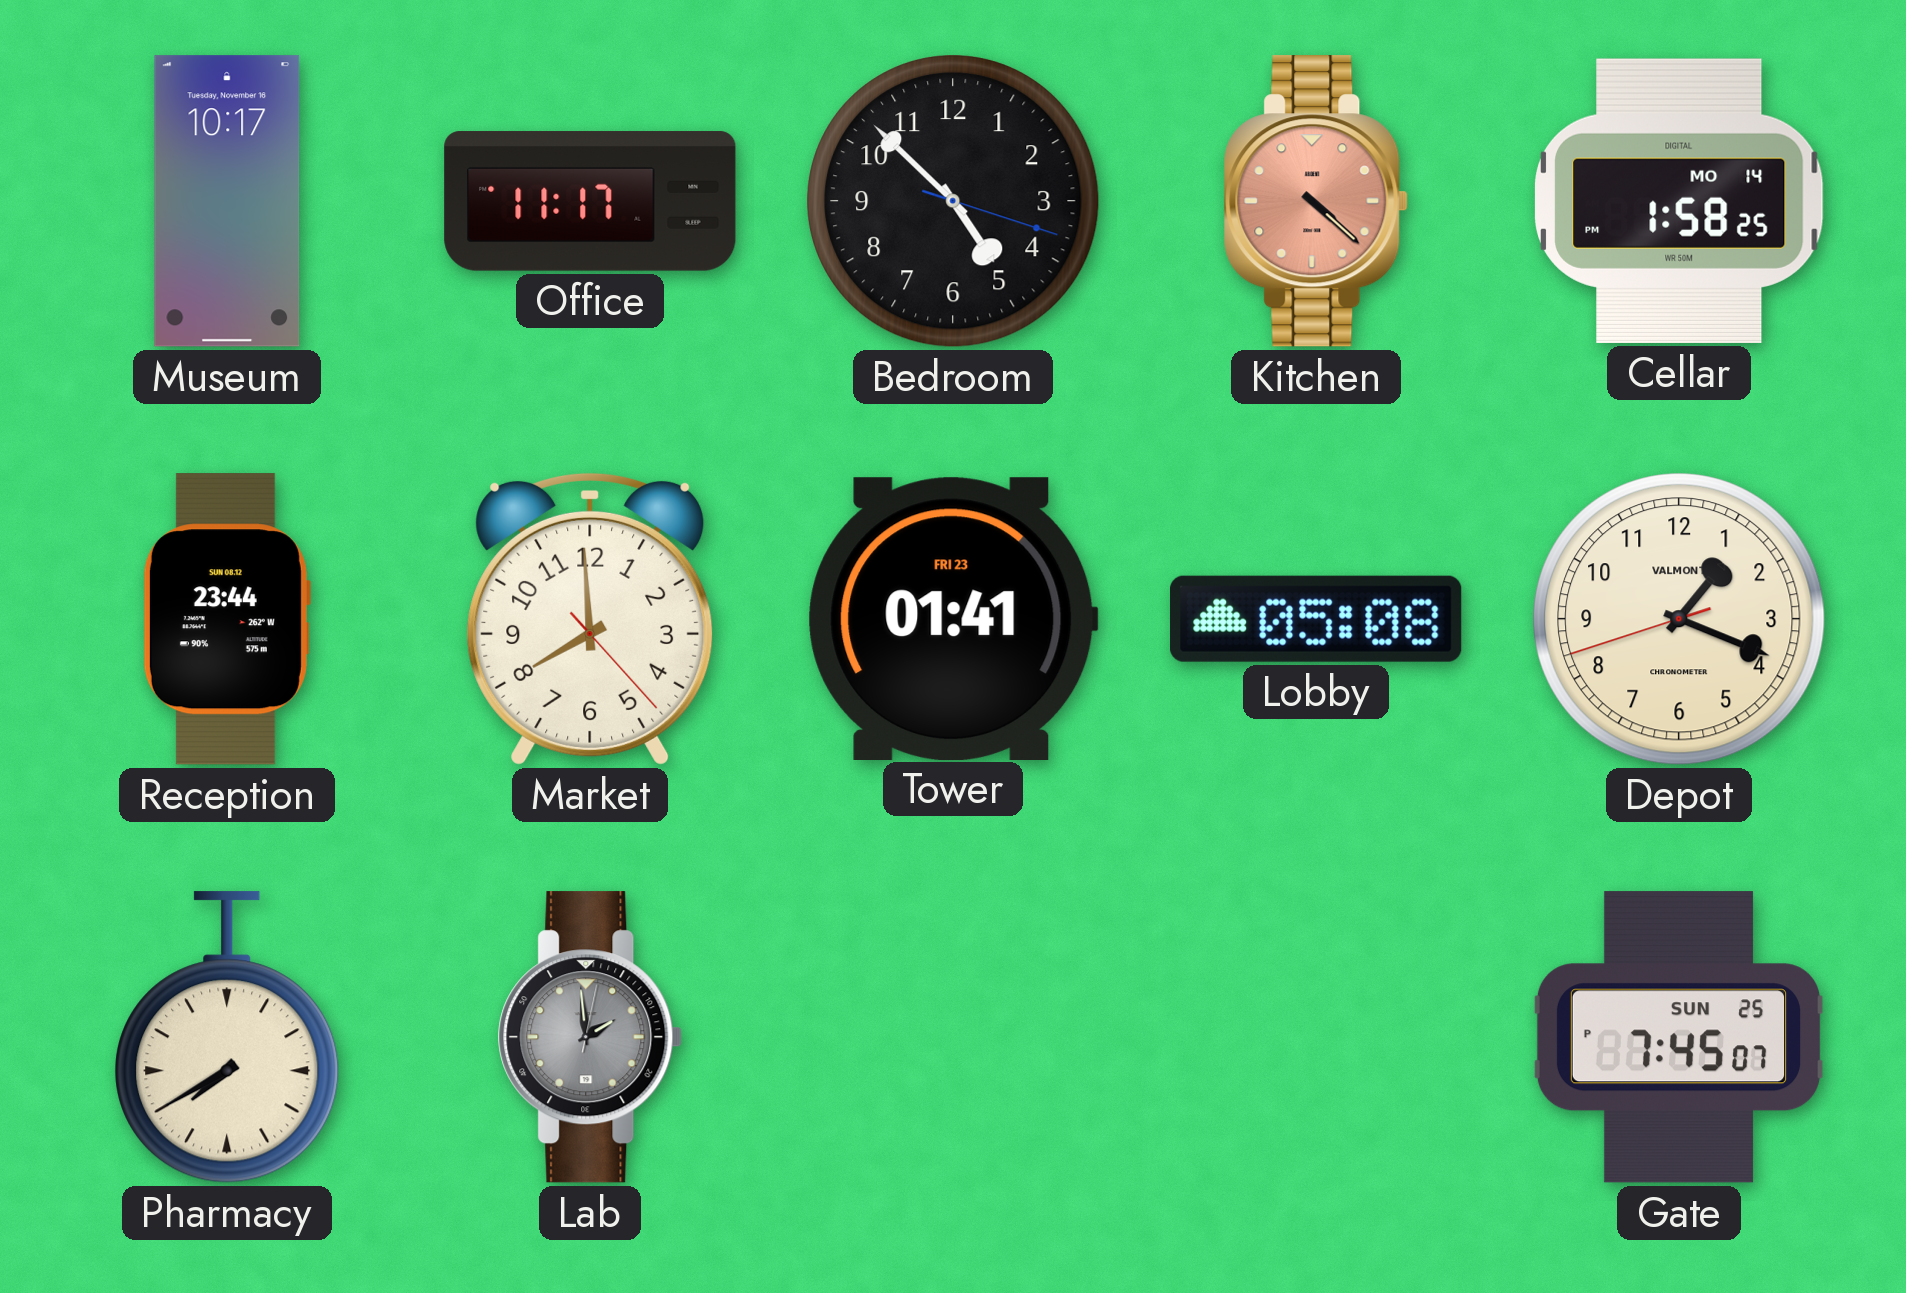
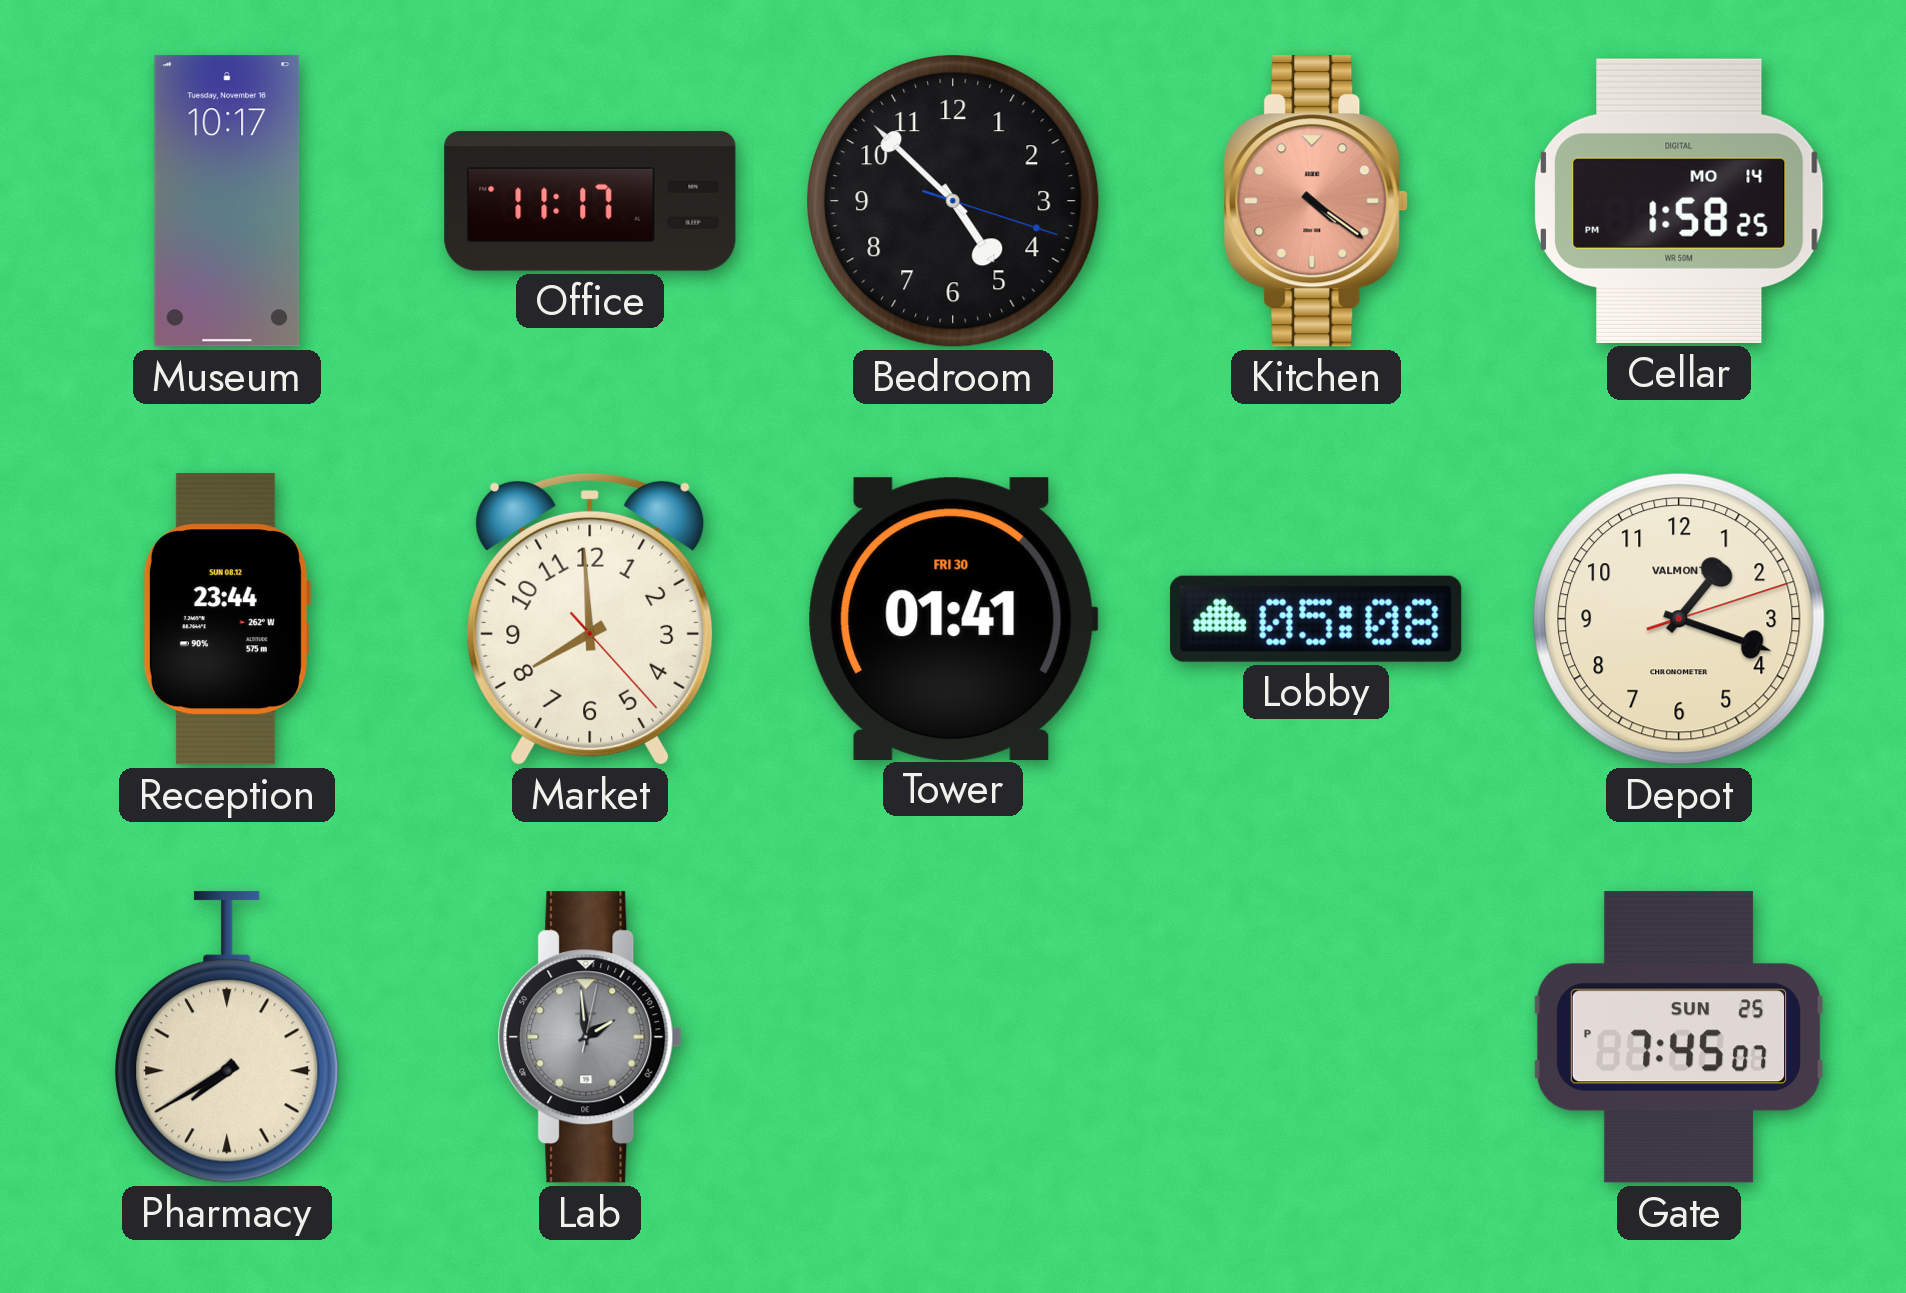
Kitchen: 4:22 -> 4:21
Tower date: FRI 23 -> FRI 30
Depot: 1:18:42 -> 1:18:12
